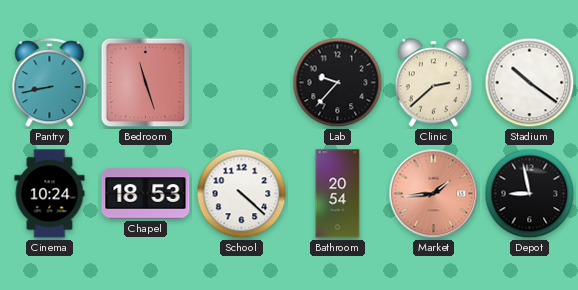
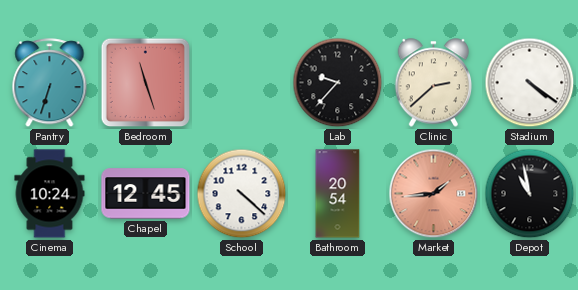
Pantry: 8:43 -> 6:33
Stadium: 10:21 -> 4:21
Chapel: 18:53 -> 12:45
Depot: 8:58 -> 10:58
